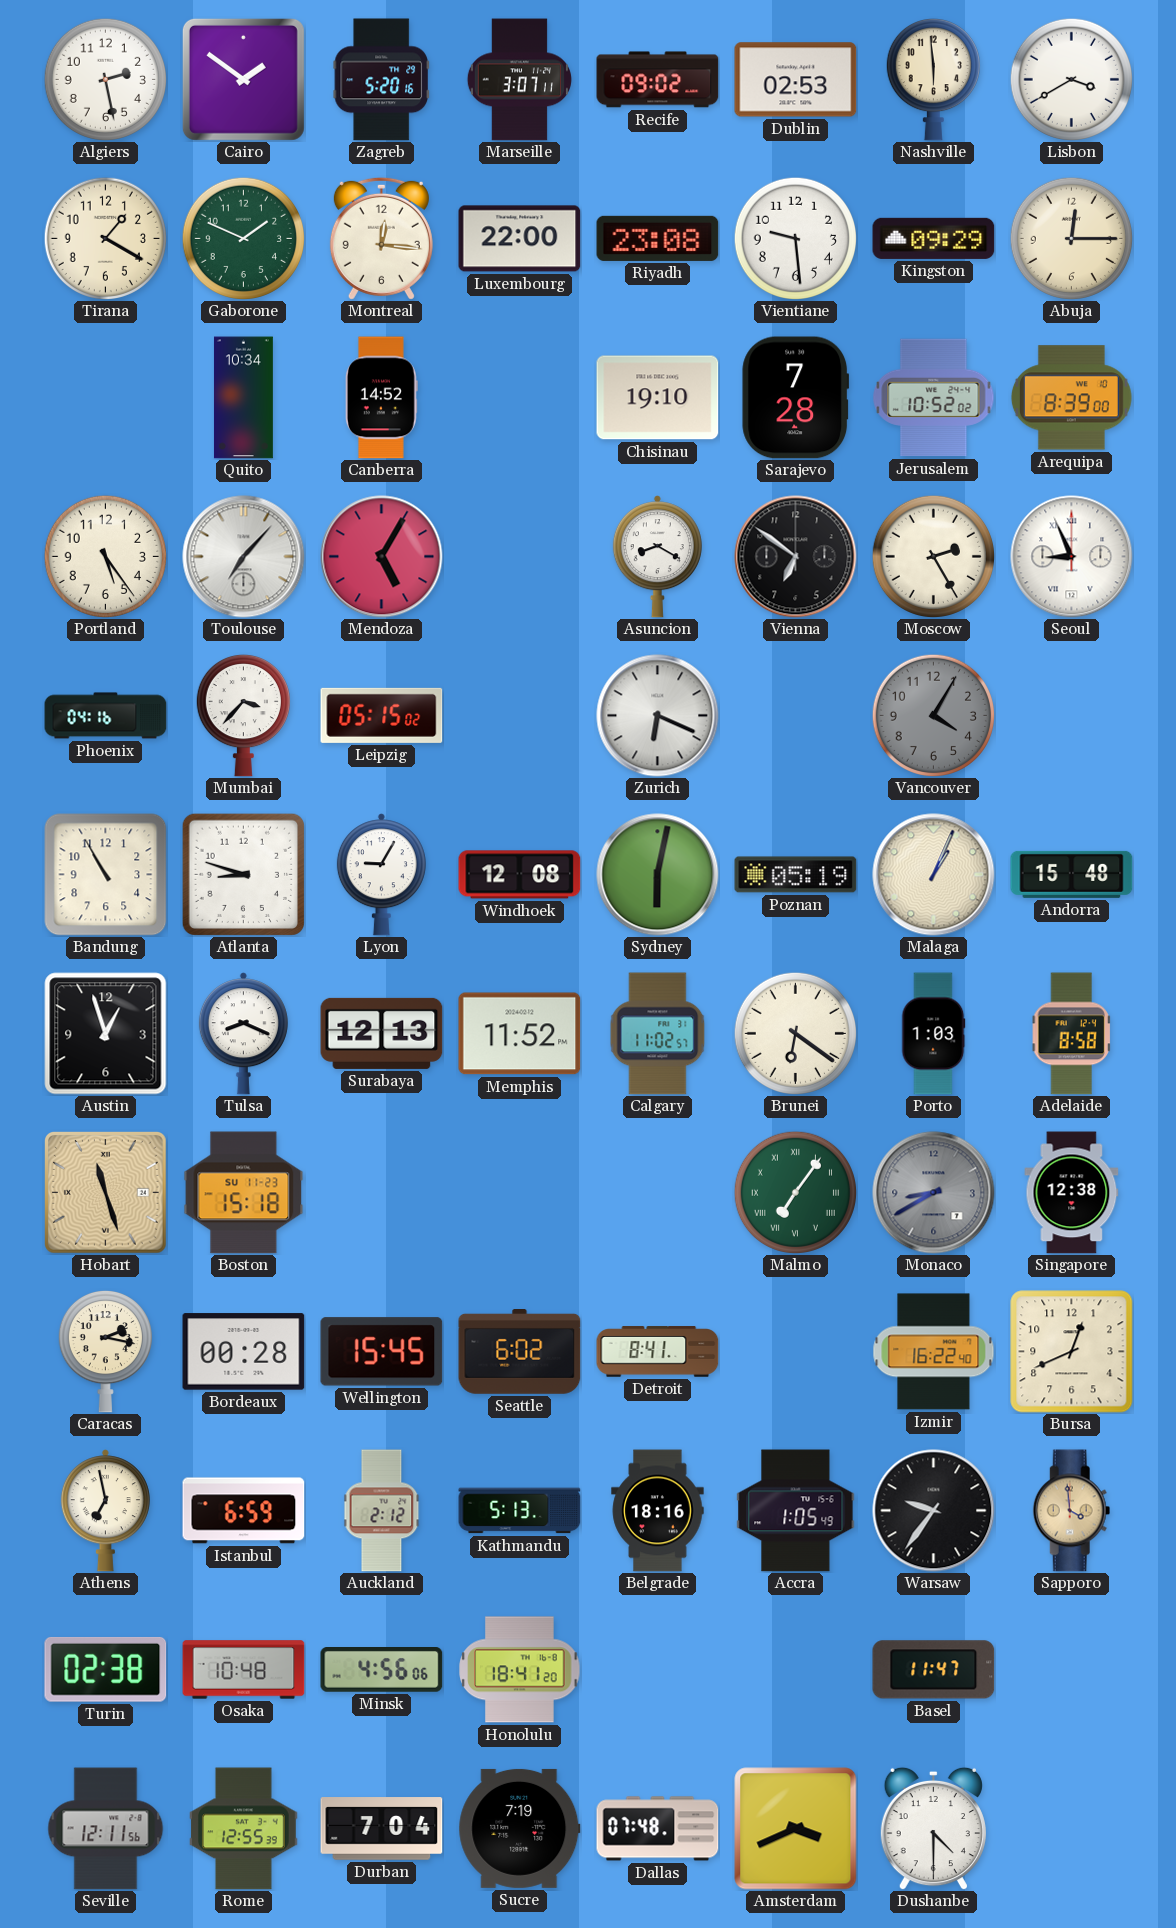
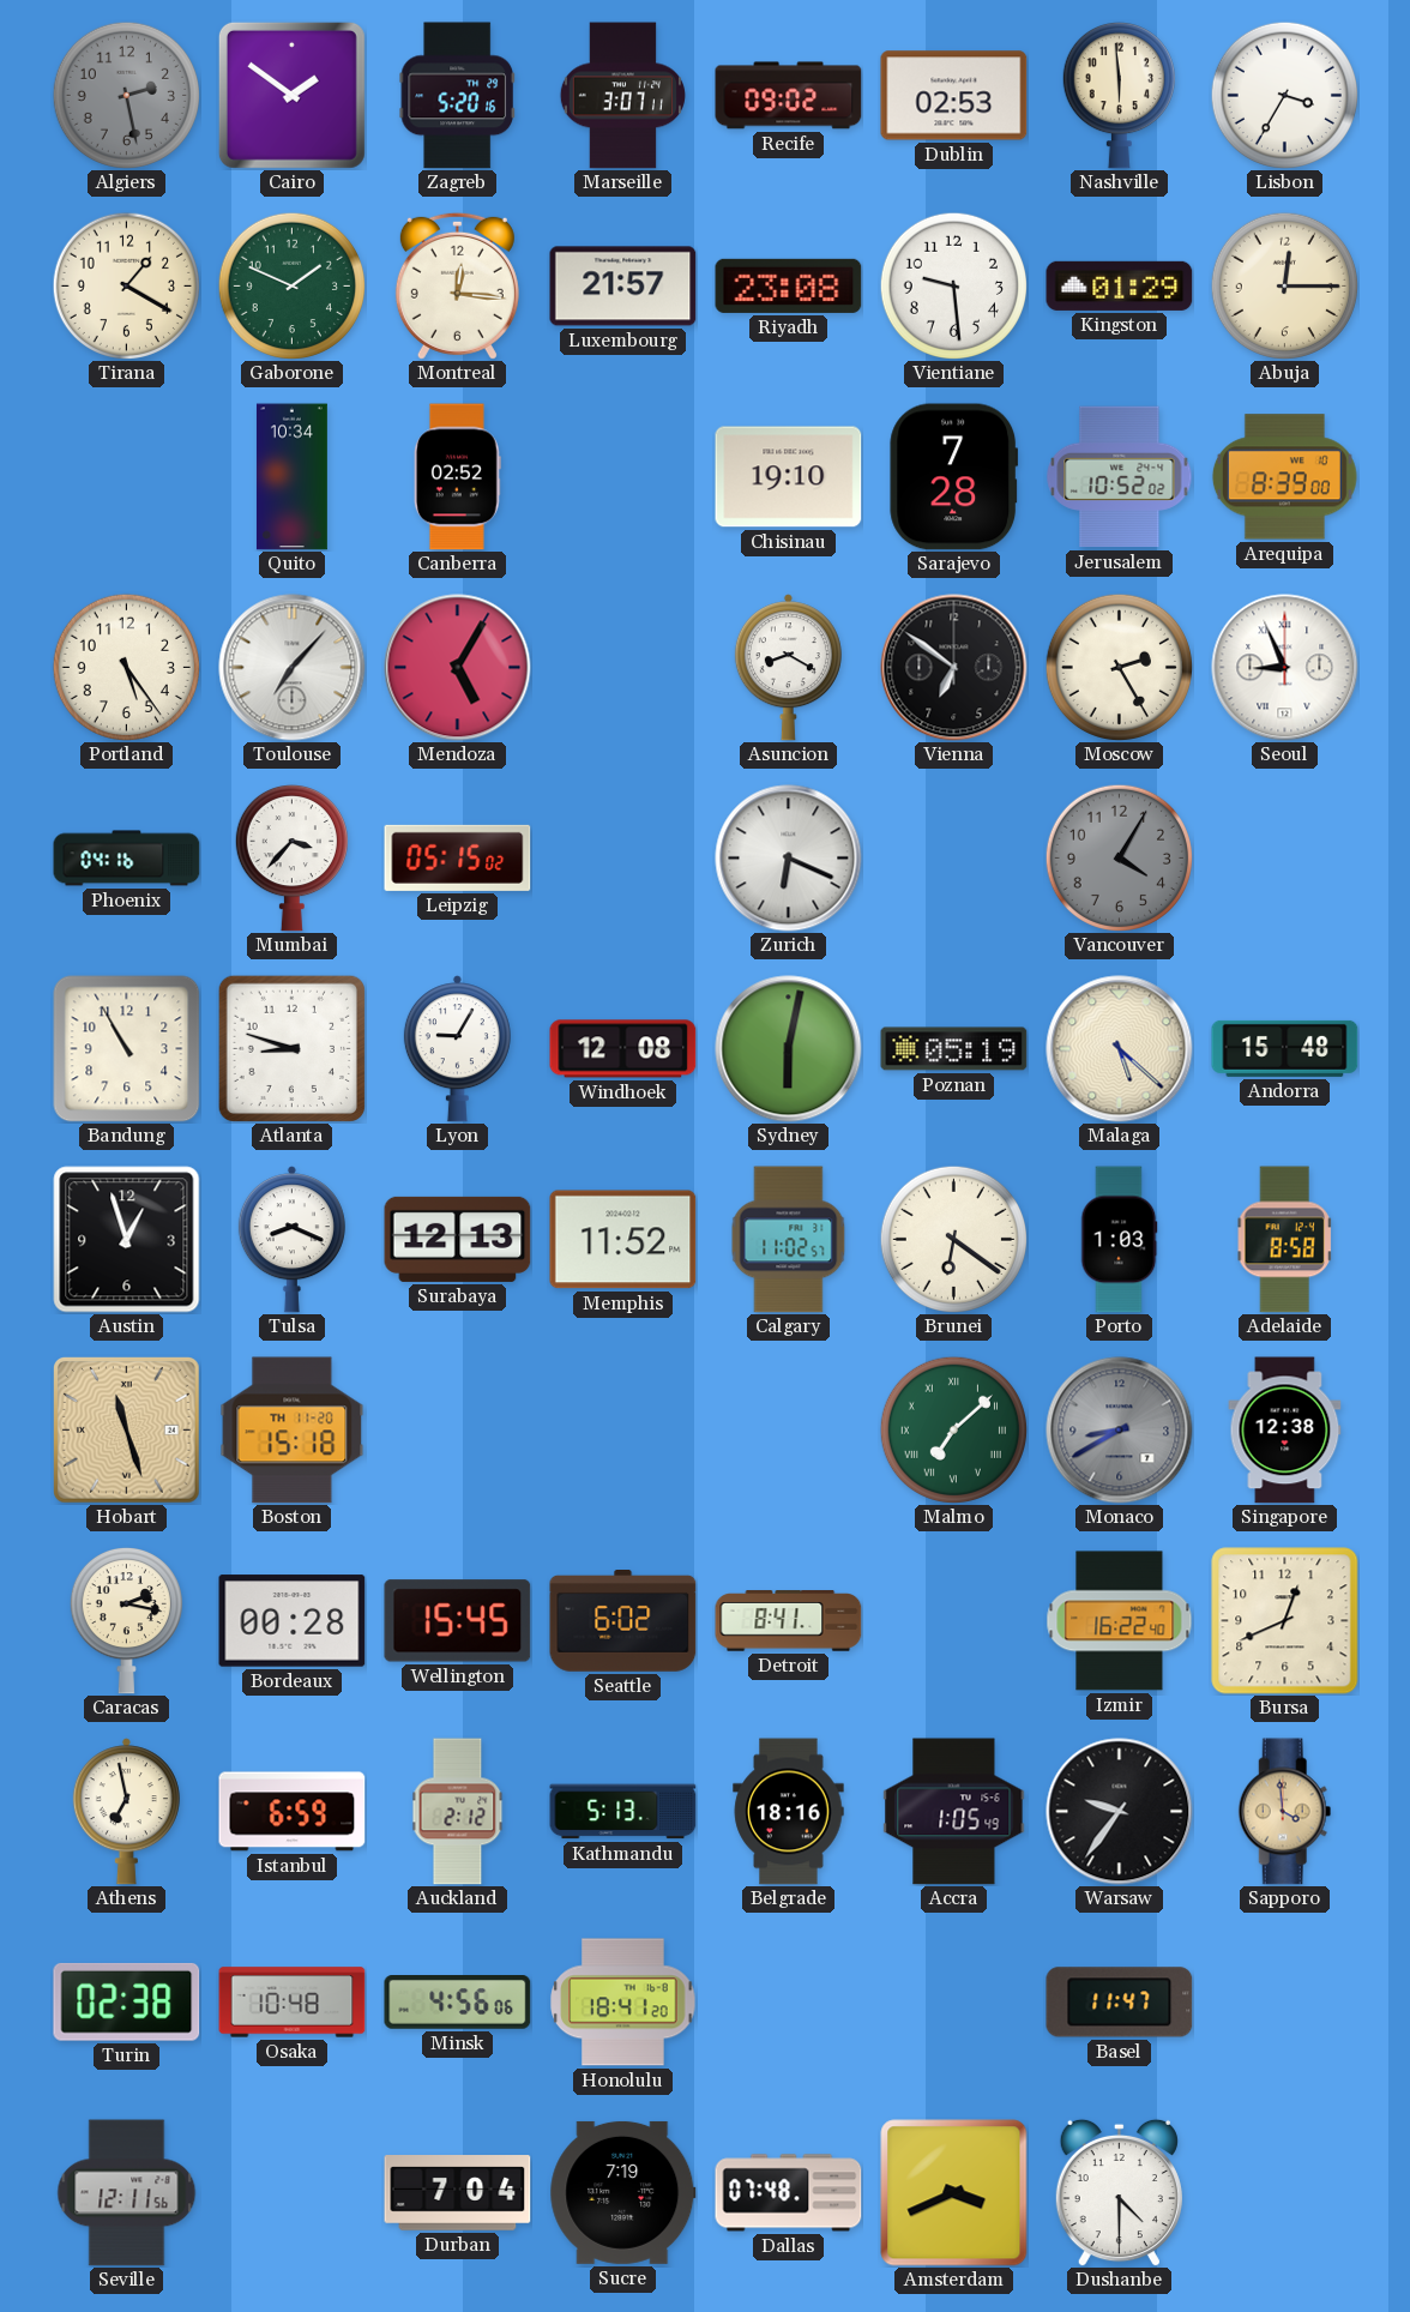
Algiers dial: white -> grey
Lisbon: 3:40 -> 3:35
Luxembourg: 22:00 -> 21:57
Kingston: 09:29 -> 01:29
Canberra: 14:52 -> 02:52
Malaga: 1:04 -> 5:22
Boston date: SU 11-23 -> TH 11-20
Malmo: 7:06 -> 7:08
Rome: 12:55 -> none
